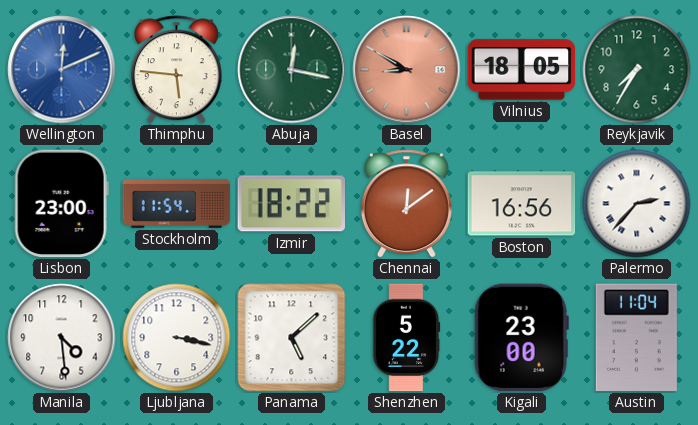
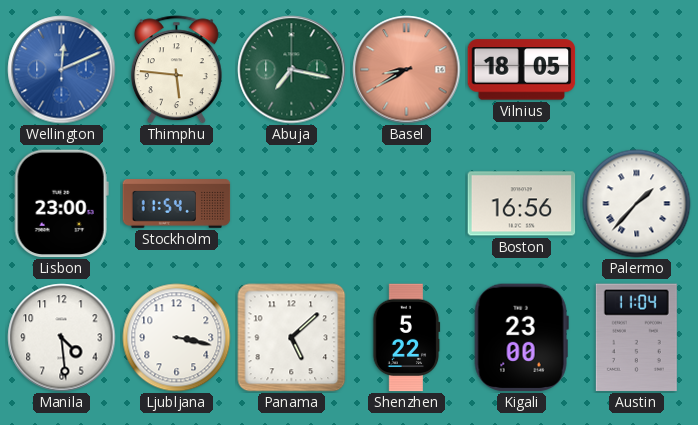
Abuja: 12:17 -> 7:17
Basel: 8:50 -> 8:40
Reykjavik: 7:35 -> none
Izmir: 18:22 -> none
Chennai: 12:09 -> none
Palermo: 2:37 -> 1:37
